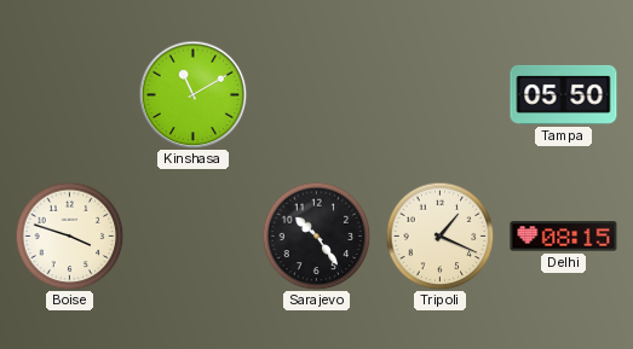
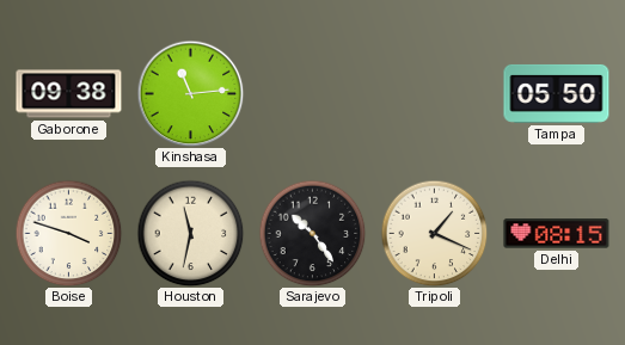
Gaborone: none -> 09:38
Kinshasa: 11:10 -> 11:14
Houston: none -> 11:32
